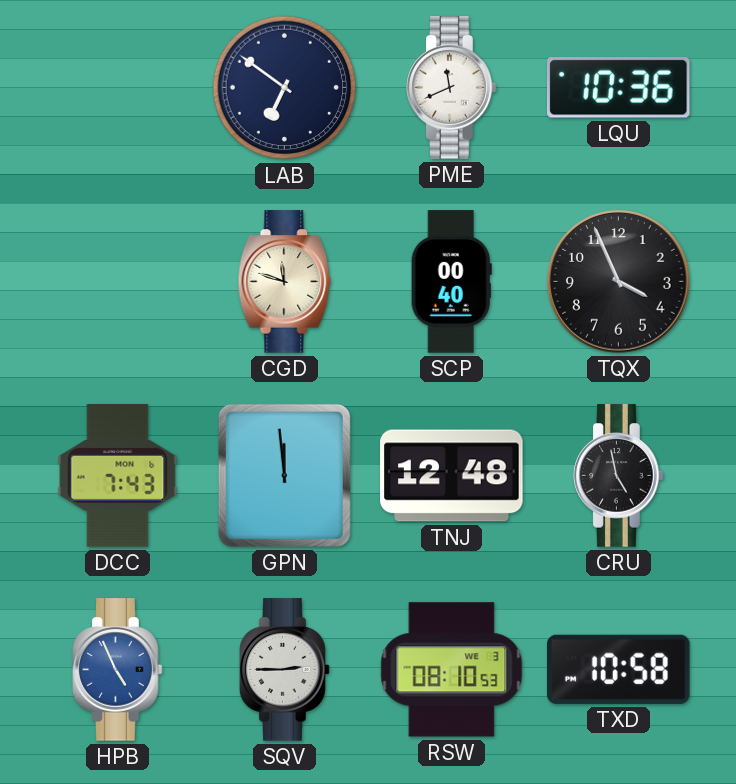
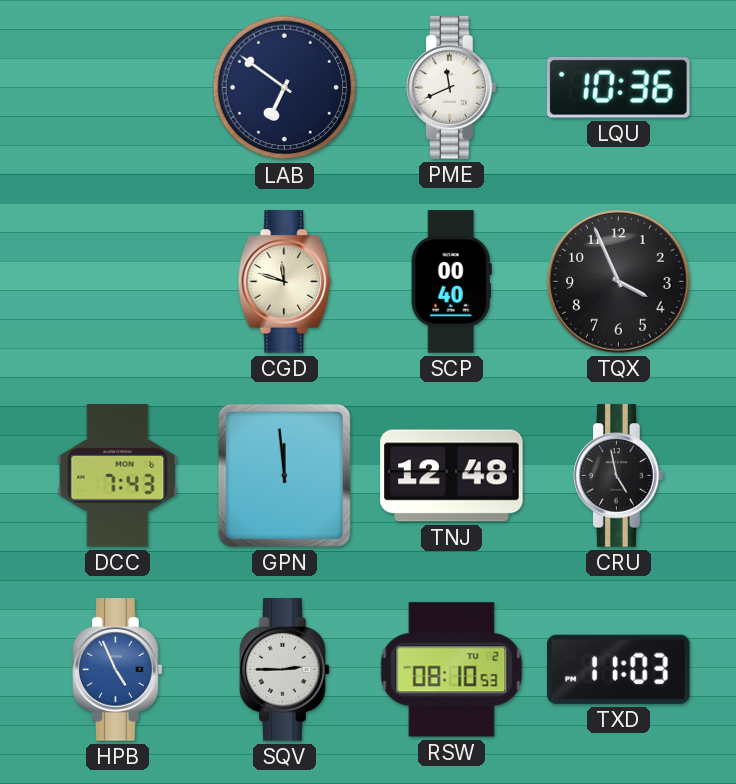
RSW date: WE 3 -> TU 2
TXD: 10:58 -> 11:03
